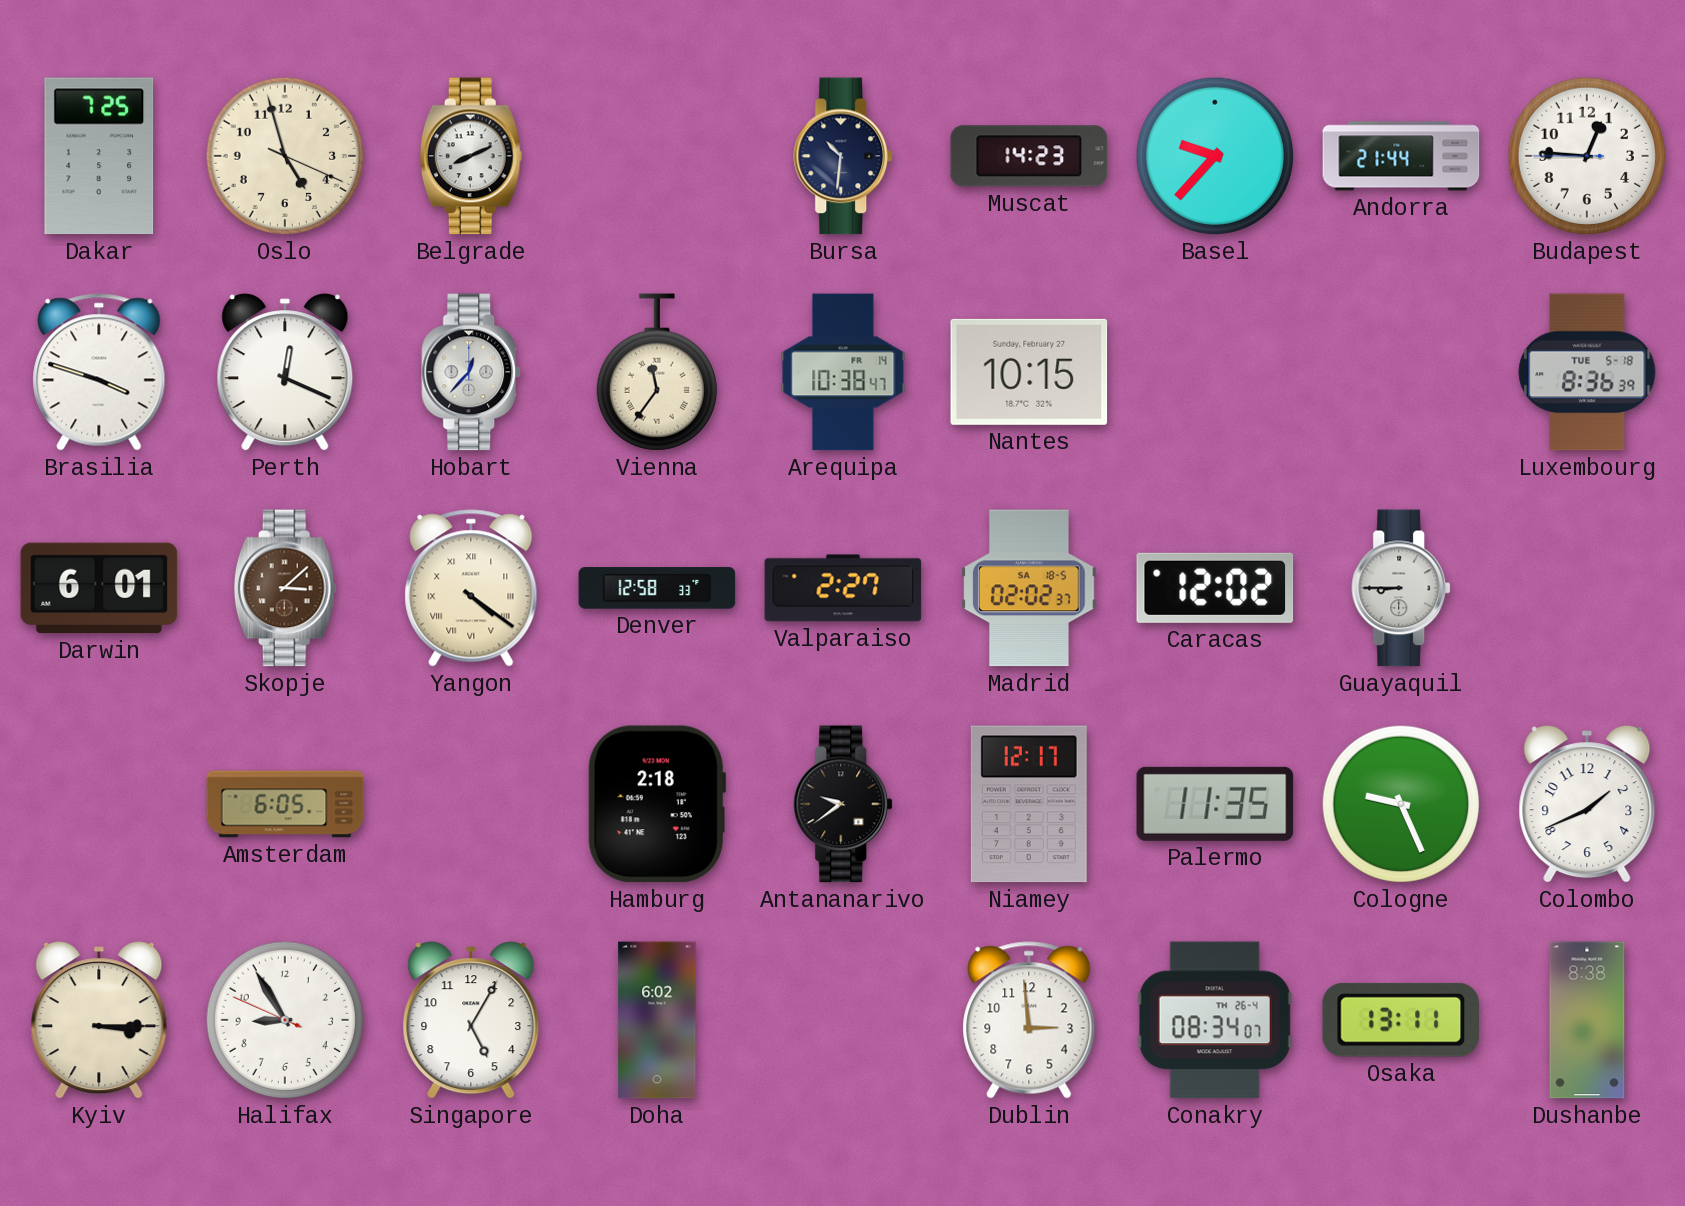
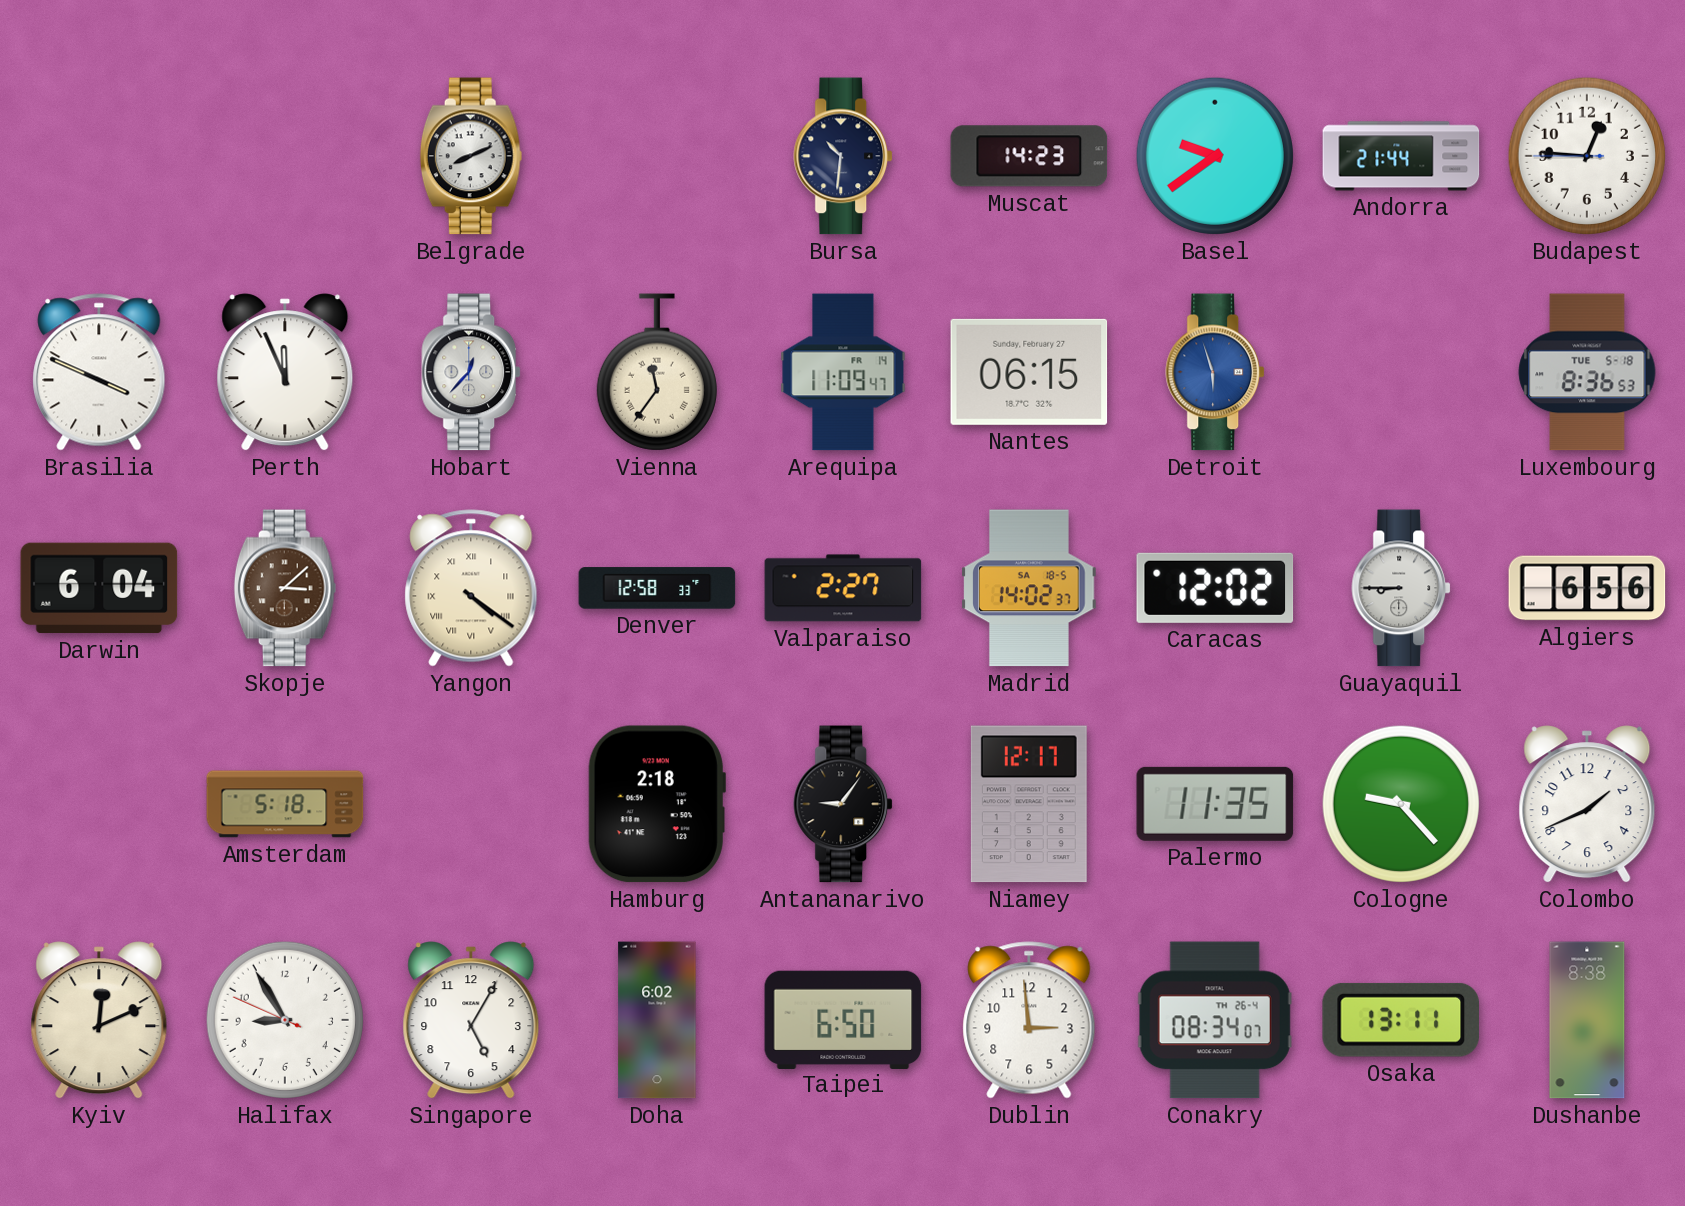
Dakar: 7:25 -> none
Oslo: 4:57 -> none
Basel: 9:37 -> 9:39
Brasilia: 3:48 -> 3:49
Perth: 12:19 -> 11:56
Arequipa: 10:38 -> 11:09
Nantes: 10:15 -> 06:15
Detroit: none -> 5:57
Luxembourg: 8:36:39 -> 8:36:53
Darwin: 6:01 -> 6:04
Madrid: 02:02 -> 14:02
Algiers: none -> 6:56
Amsterdam: 6:05 -> 5:18
Antananarivo: 9:39 -> 9:06
Cologne: 9:26 -> 9:23
Kyiv: 3:15 -> 12:11
Taipei: none -> 6:50
